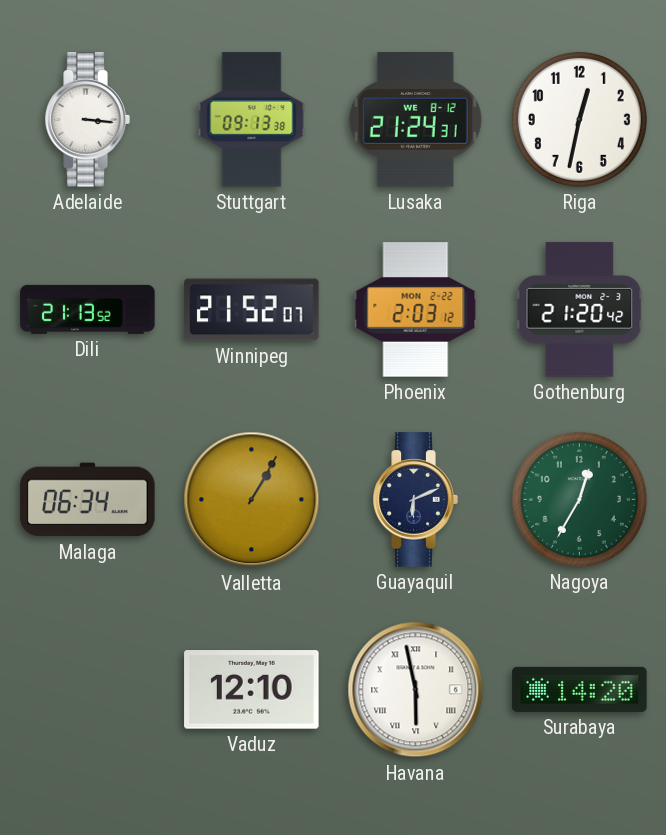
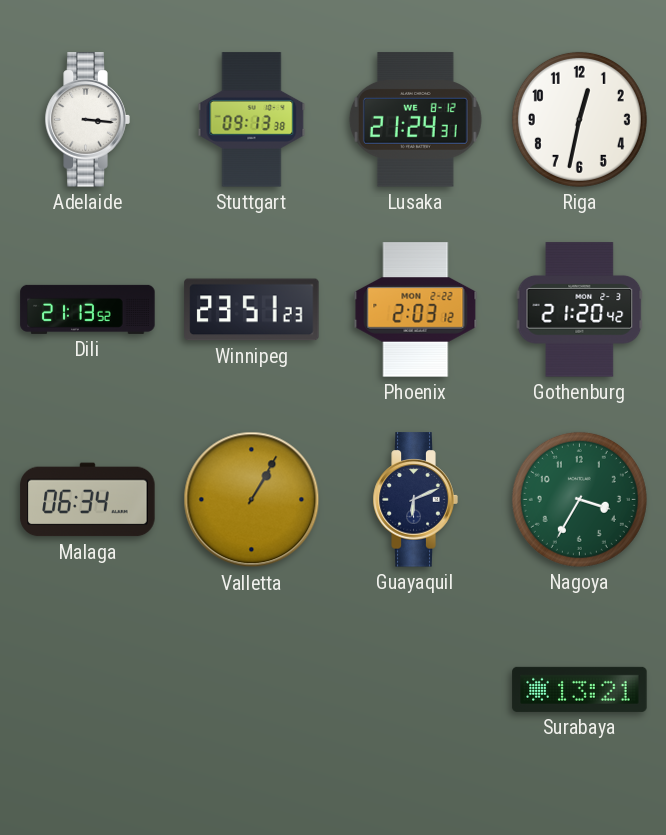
Winnipeg: 21:52 -> 23:51
Nagoya: 12:35 -> 3:35
Vaduz: 12:10 -> none
Havana: 5:58 -> none
Surabaya: 14:20 -> 13:21
